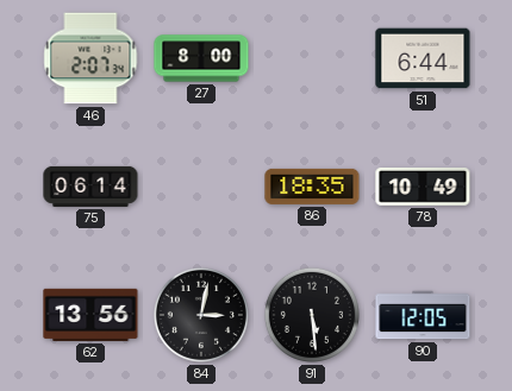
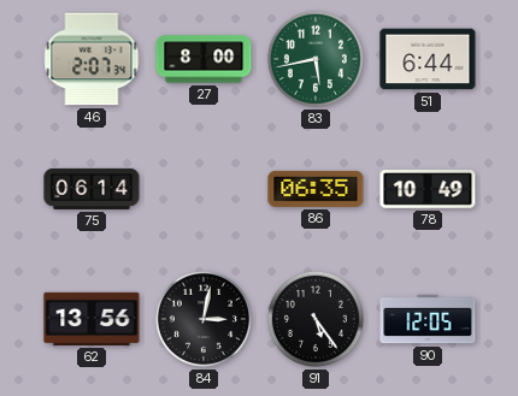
83: none -> 5:43
86: 18:35 -> 06:35
91: 5:29 -> 5:24
